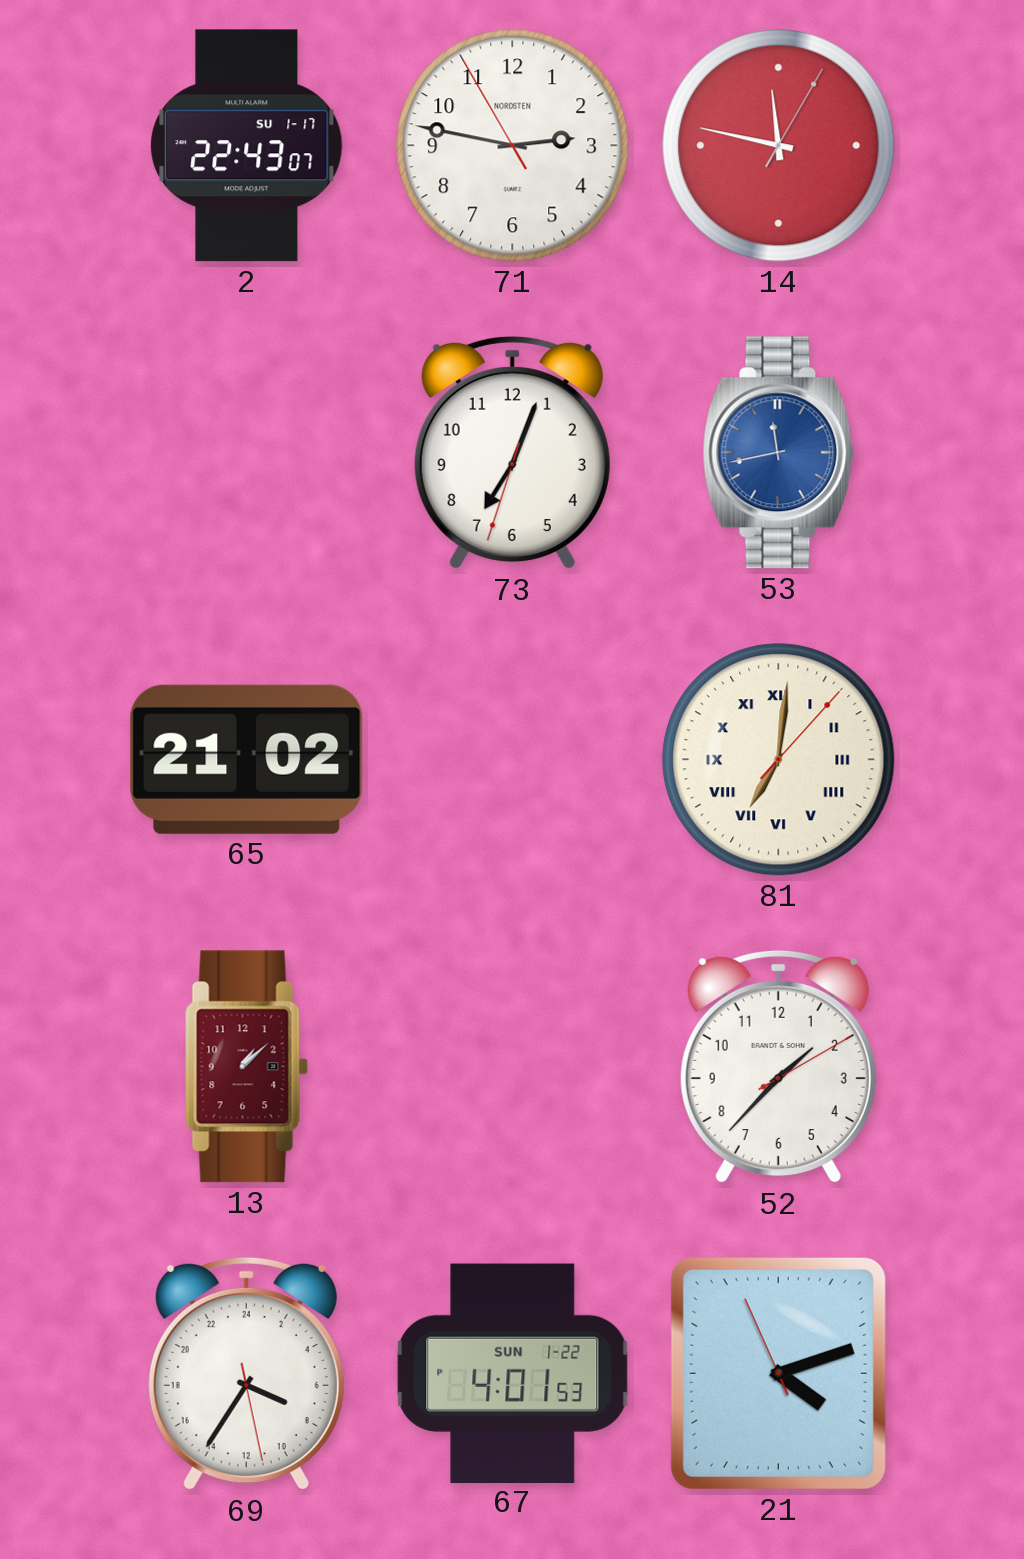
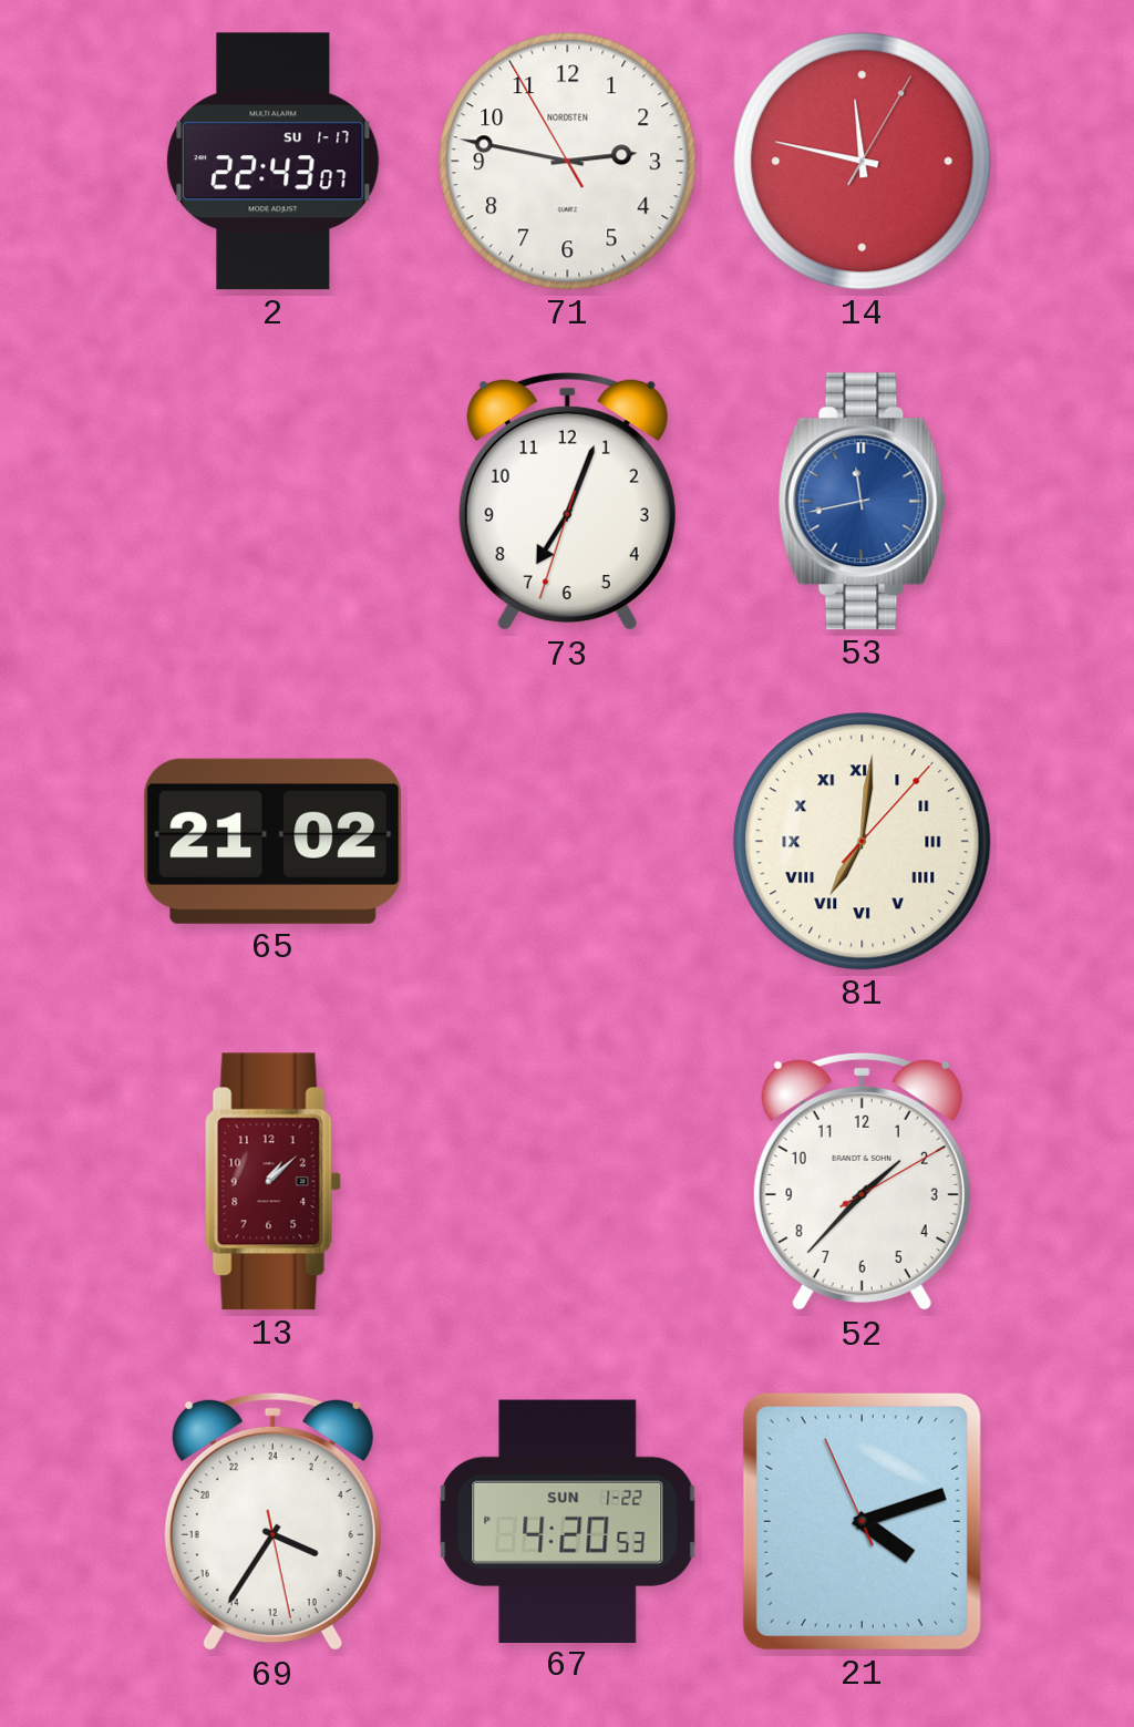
67: 4:01 -> 4:20
